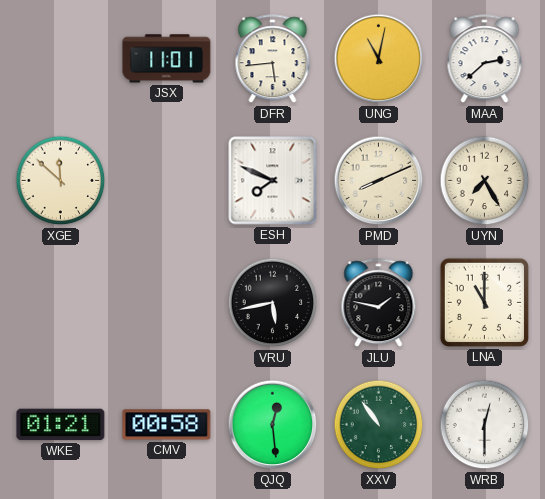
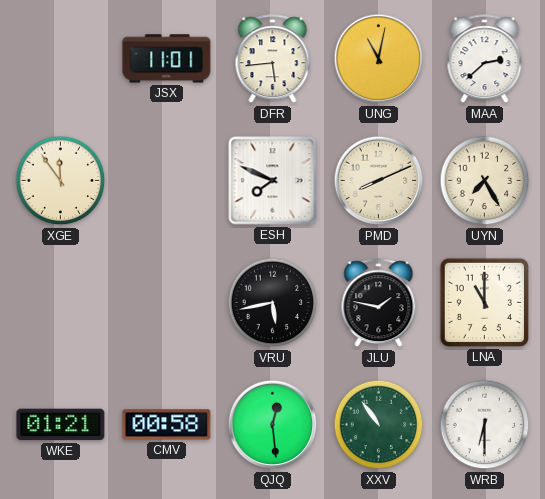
XGE: 11:52 -> 11:54
WRB: 12:30 -> 6:30
